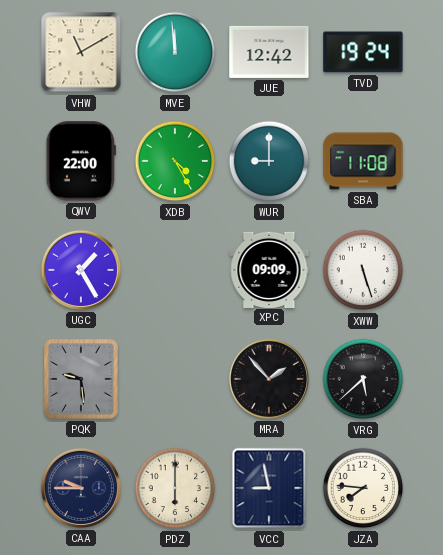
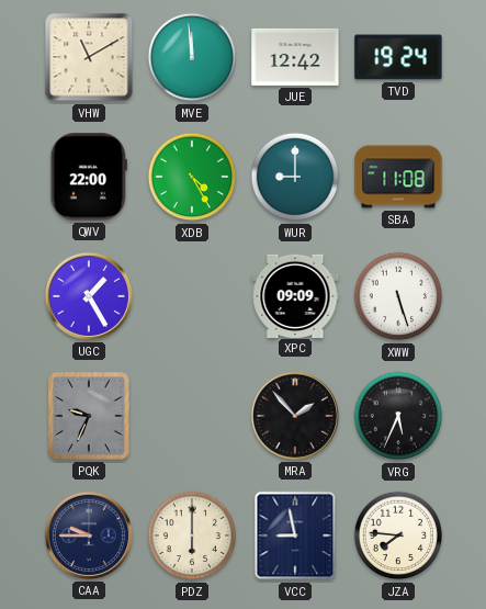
PQK: 9:29 -> 9:34
VRG: 5:38 -> 5:34
